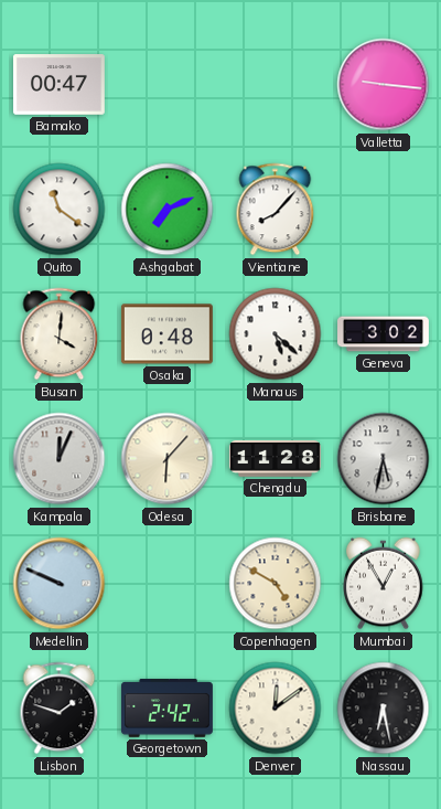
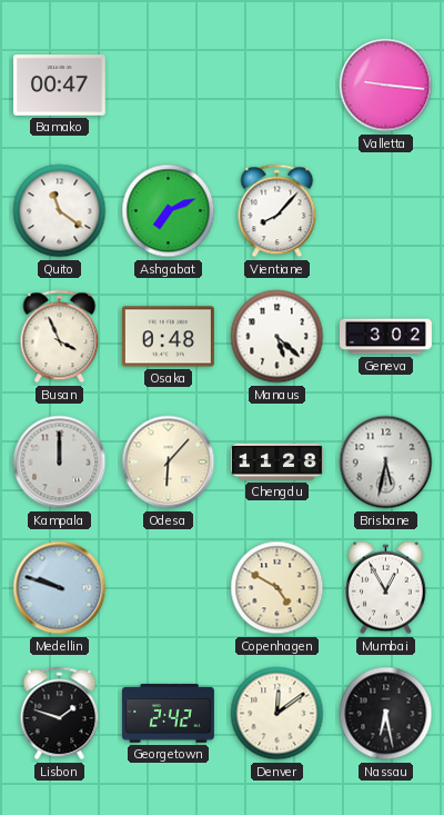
Busan: 4:01 -> 3:56
Kampala: 12:04 -> 12:00
Medellin: 9:49 -> 9:48
